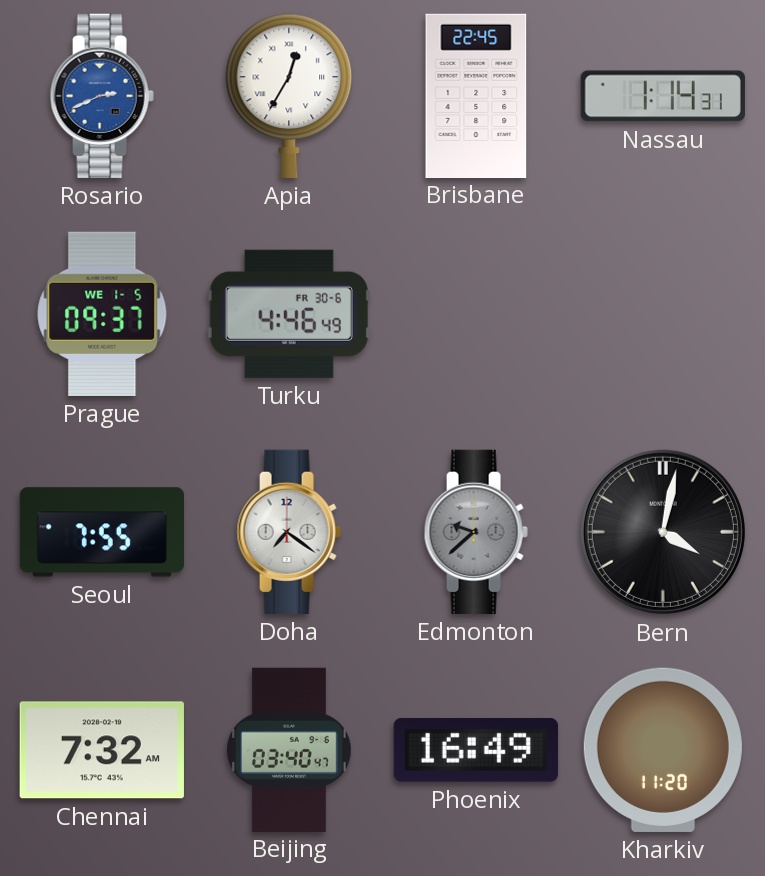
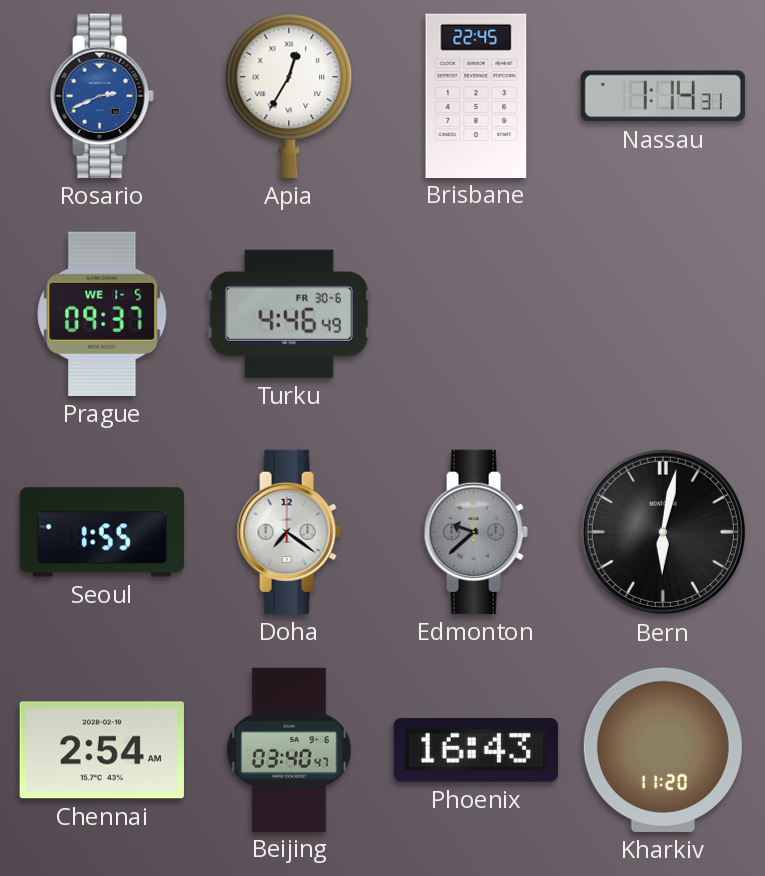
Seoul: 7:55 -> 1:55
Bern: 4:02 -> 6:02
Chennai: 7:32 -> 2:54
Phoenix: 16:49 -> 16:43
